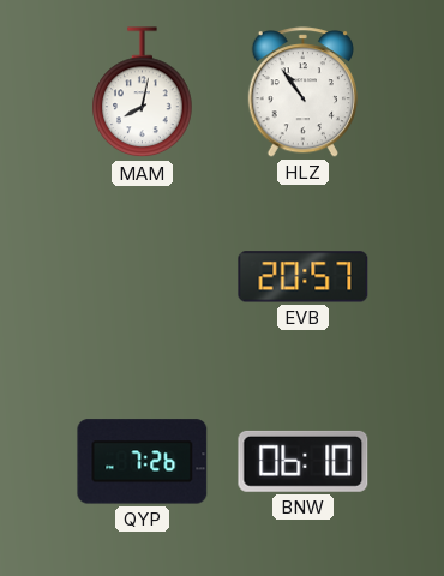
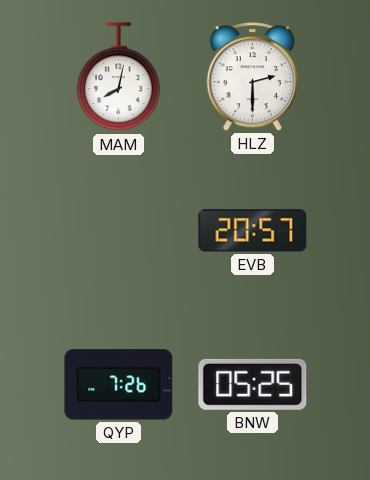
HLZ: 10:54 -> 2:30
BNW: 06:10 -> 05:25
